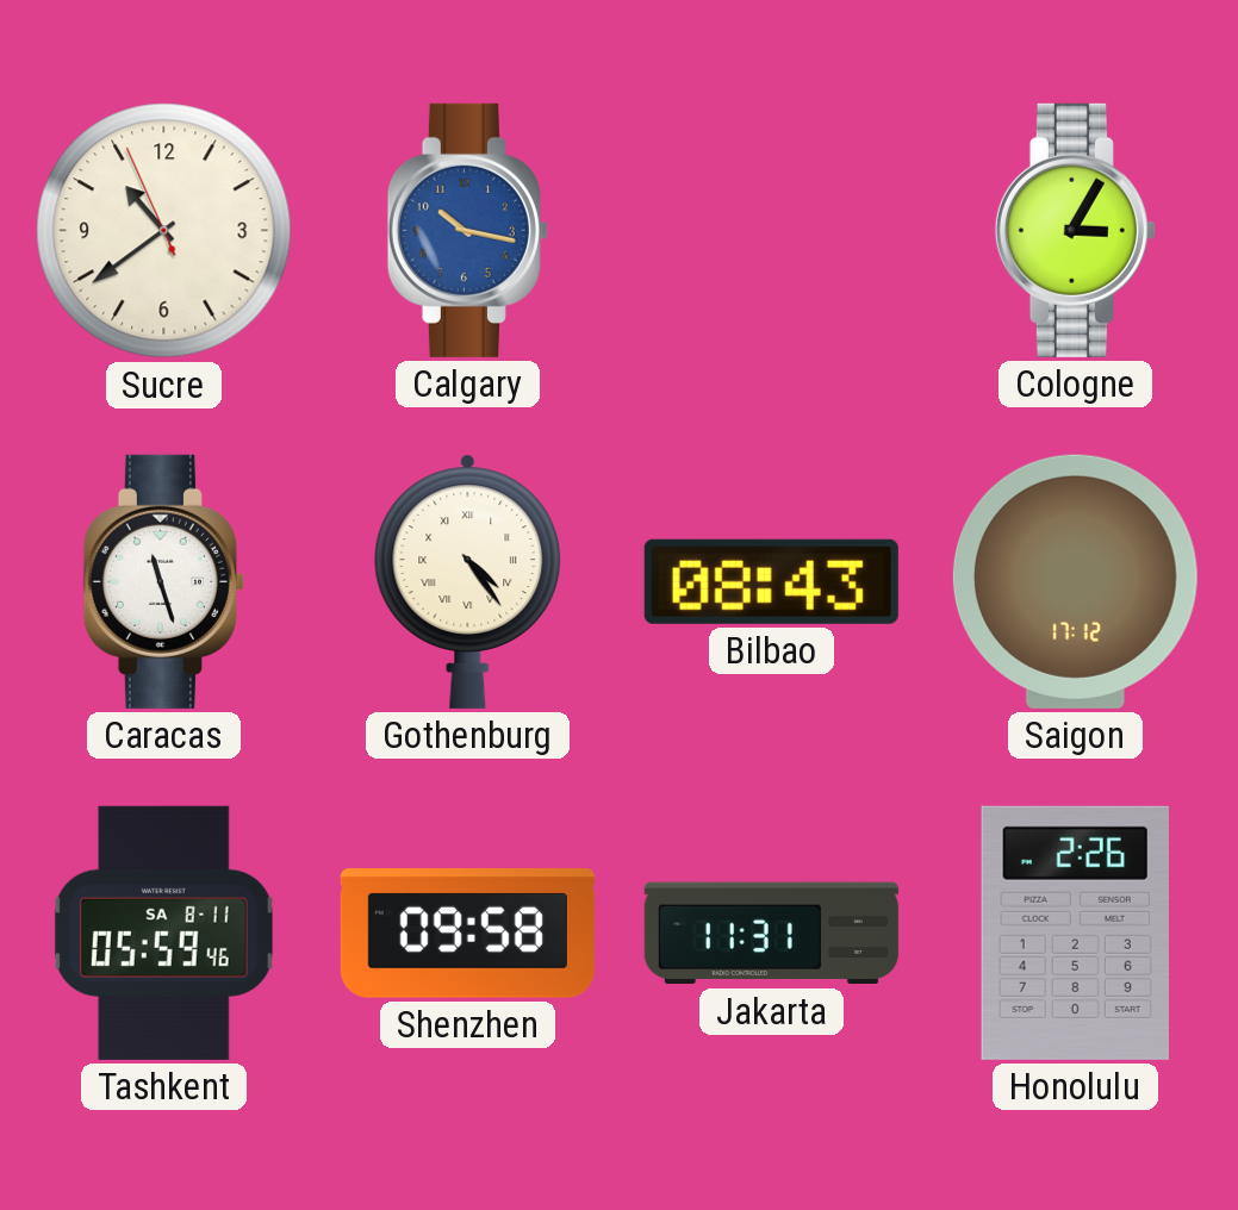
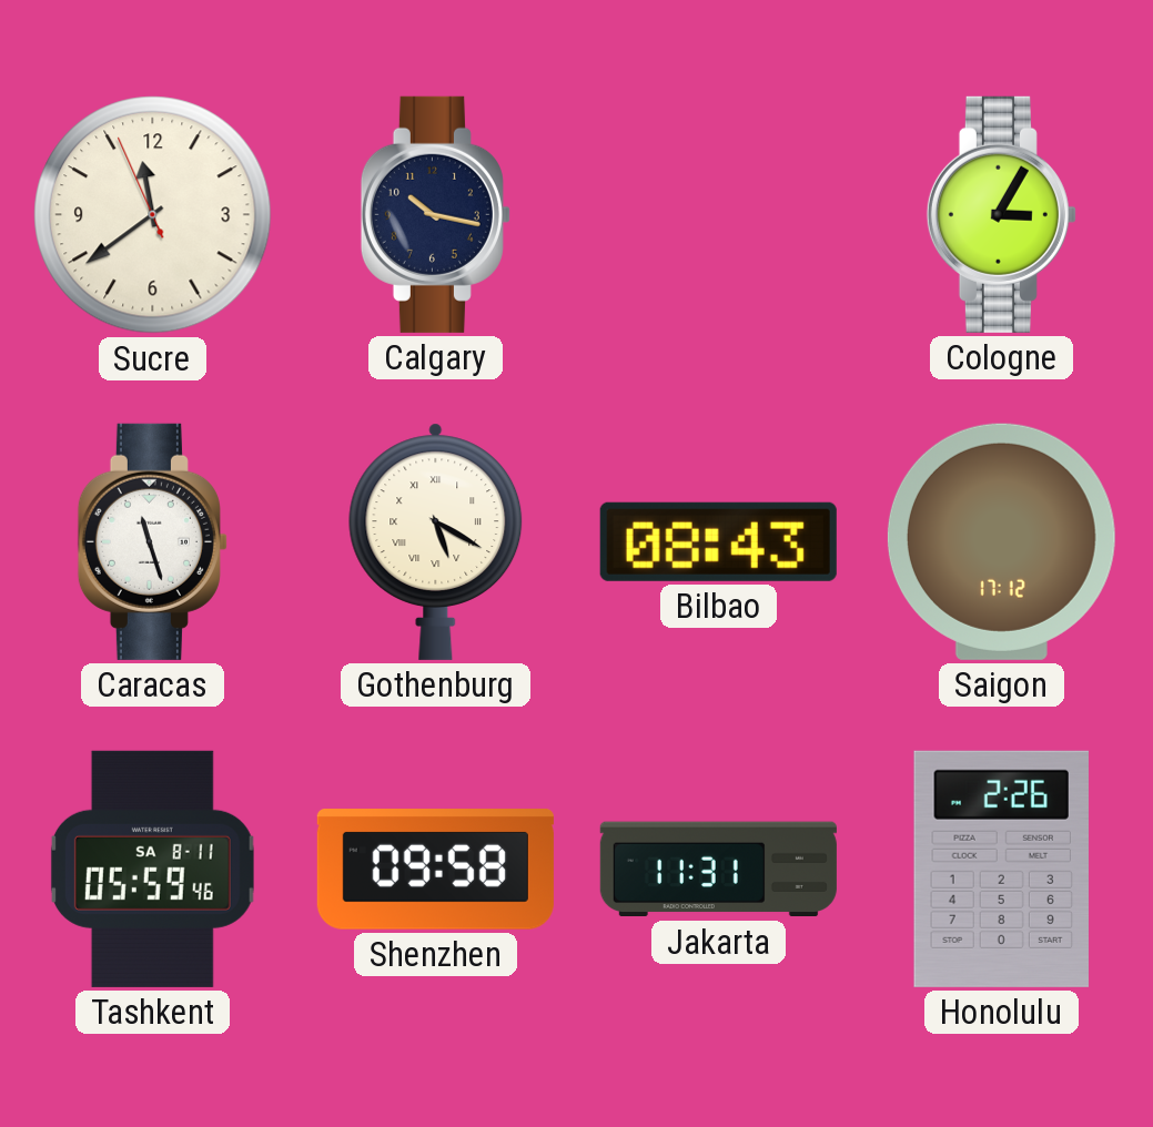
Sucre: 10:38 -> 11:38
Calgary dial: blue -> navy
Gothenburg: 4:24 -> 5:20
